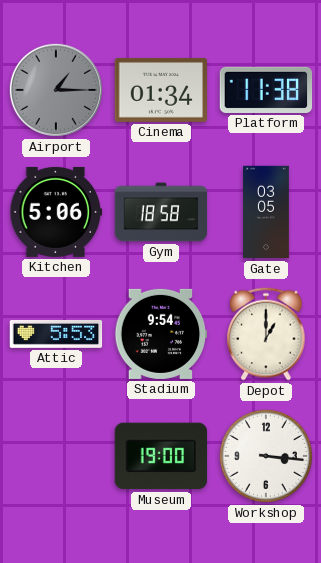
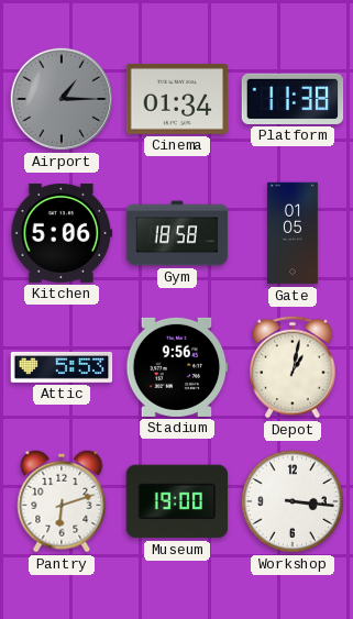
Gate: 03:05 -> 01:05
Stadium: 9:54 -> 9:56
Depot: 1:00 -> 1:02
Pantry: none -> 6:12
